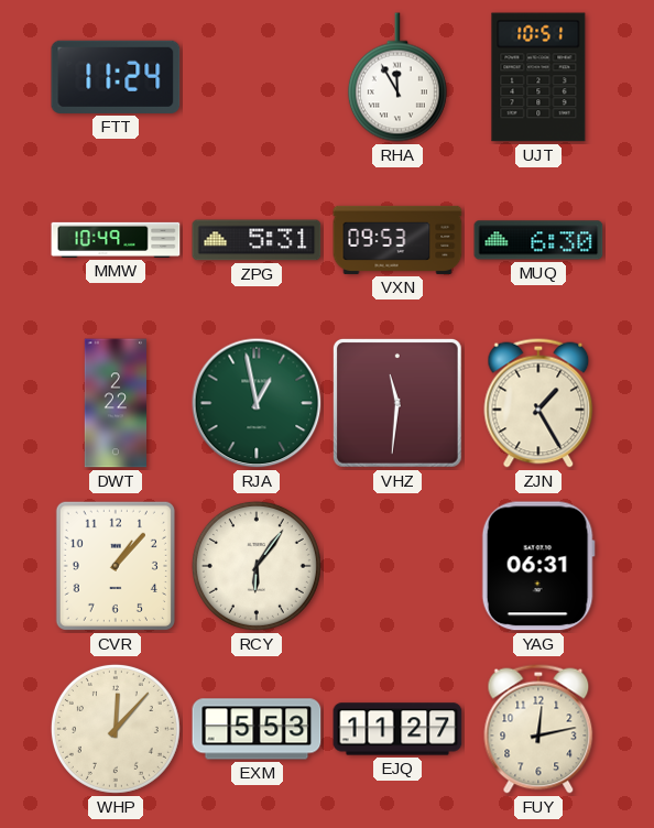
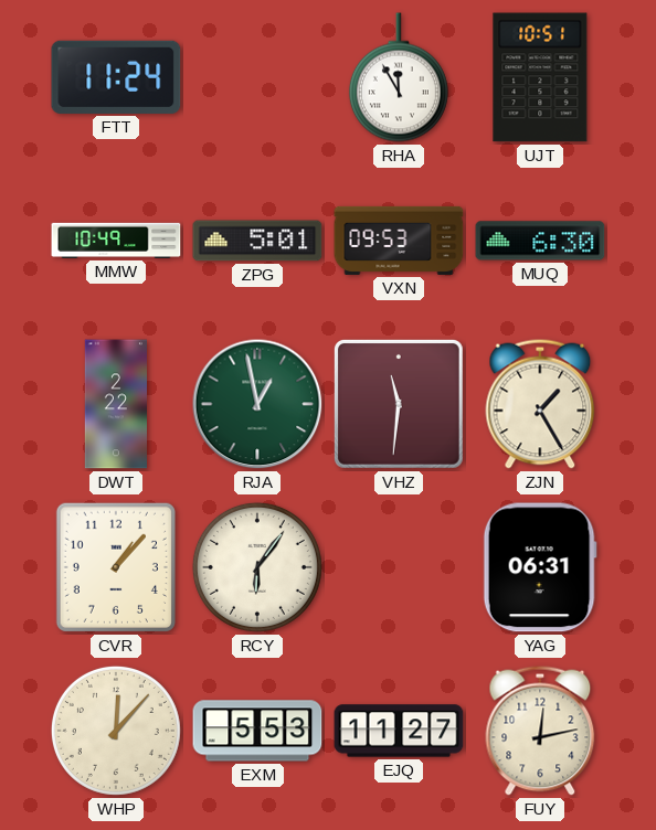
ZPG: 5:31 -> 5:01
